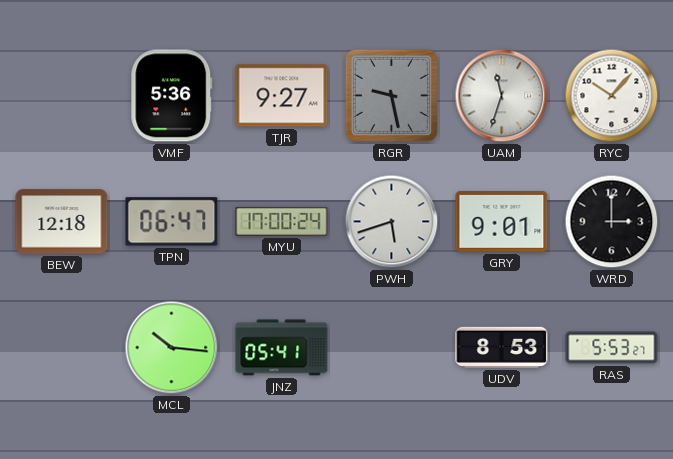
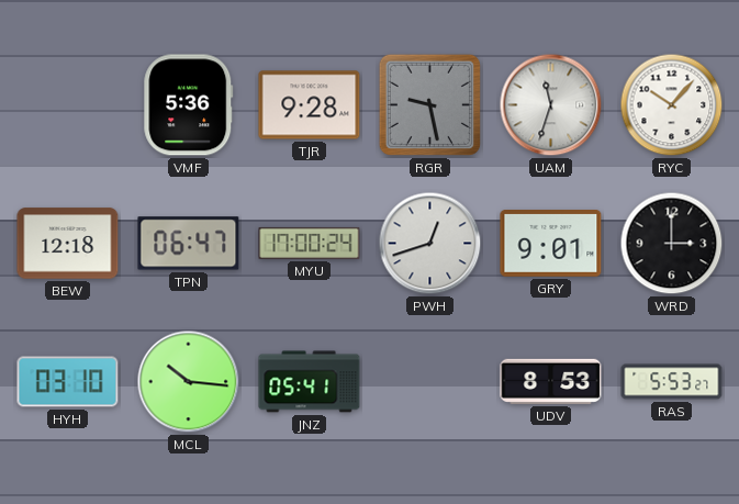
TJR: 9:27 -> 9:28
PWH: 5:42 -> 12:42
HYH: none -> 03:10
